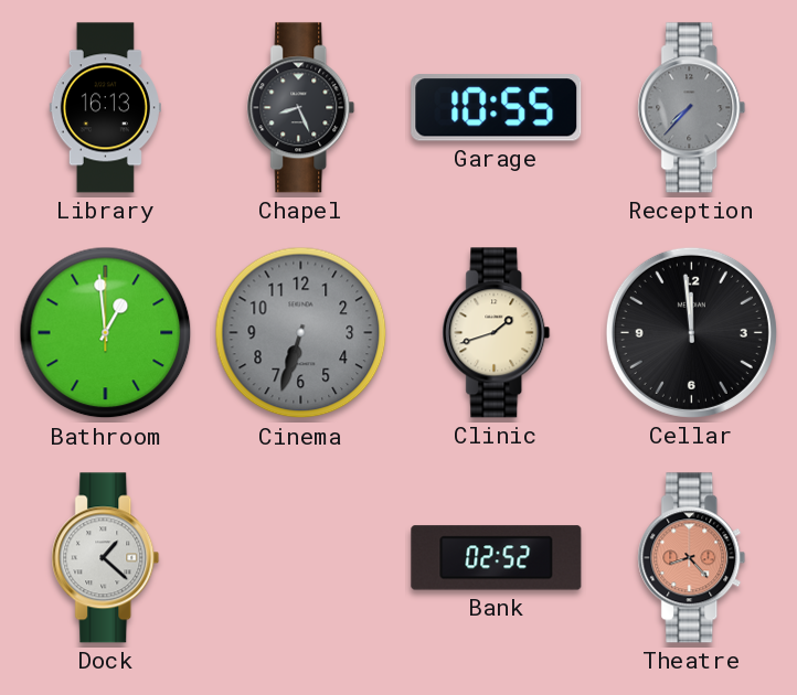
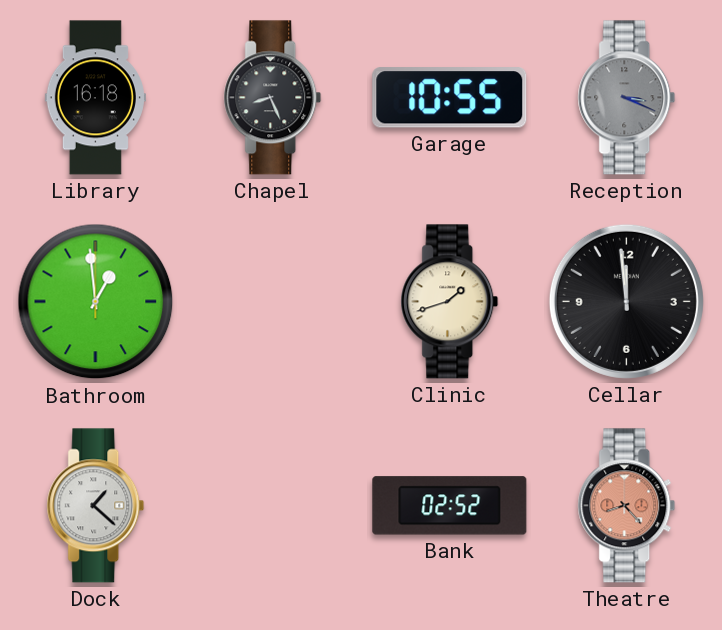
Library: 16:13 -> 16:18
Reception: 7:37 -> 3:19
Cinema: 6:33 -> none
